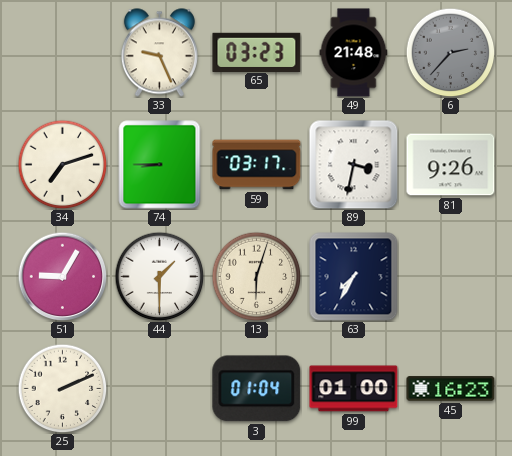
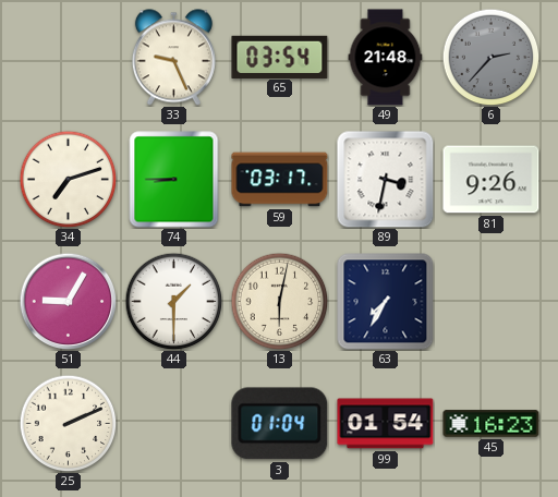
65: 03:23 -> 03:54
13: 6:03 -> 6:02
99: 01:00 -> 01:54
